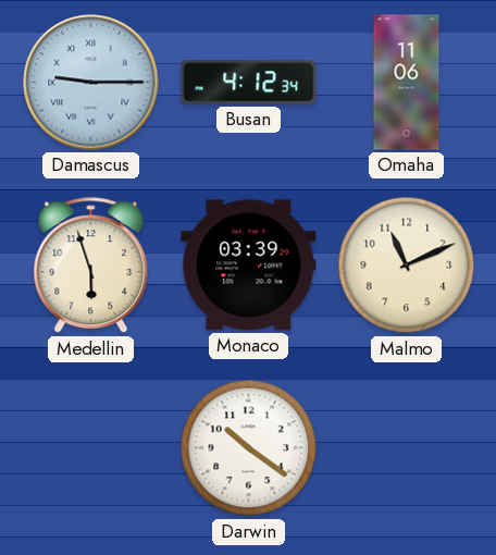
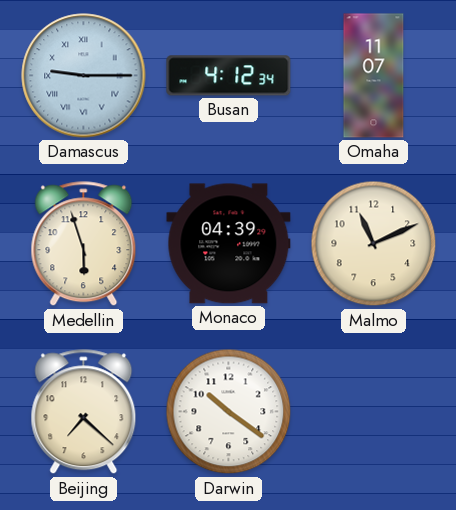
Omaha: 11:06 -> 11:07
Monaco: 03:39 -> 04:39
Beijing: none -> 7:22
